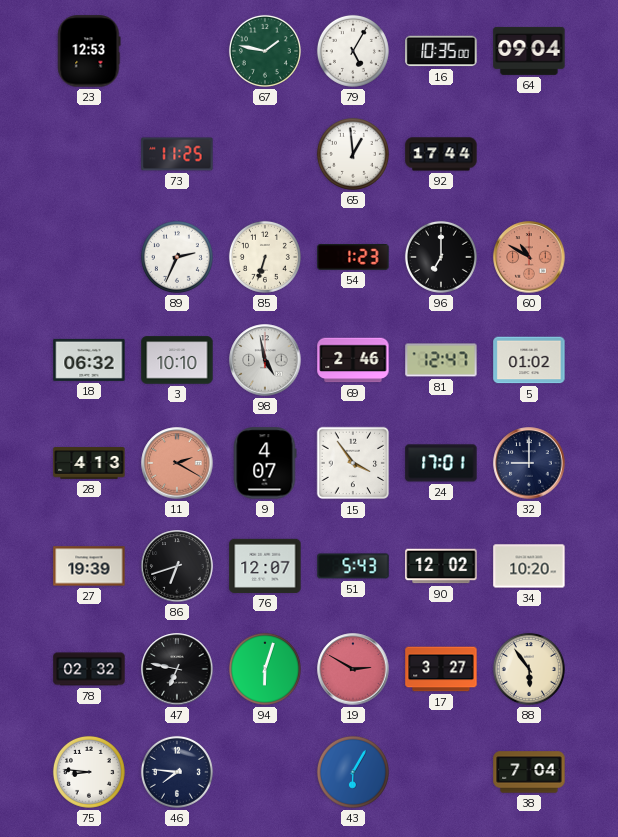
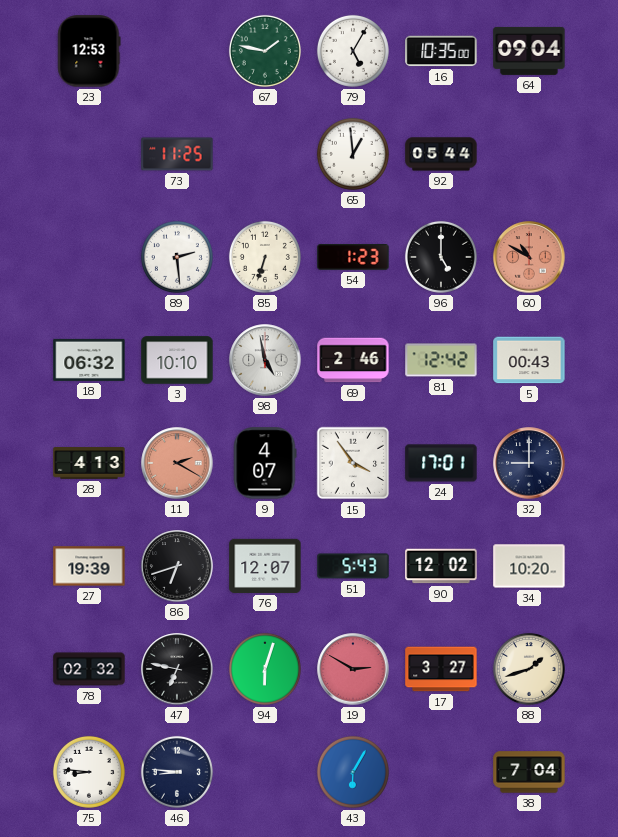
92: 17:44 -> 05:44
89: 2:34 -> 2:29
96: 7:00 -> 5:00
81: 12:47 -> 12:42
5: 01:02 -> 00:43
88: 5:54 -> 1:42
46: 7:46 -> 8:46
